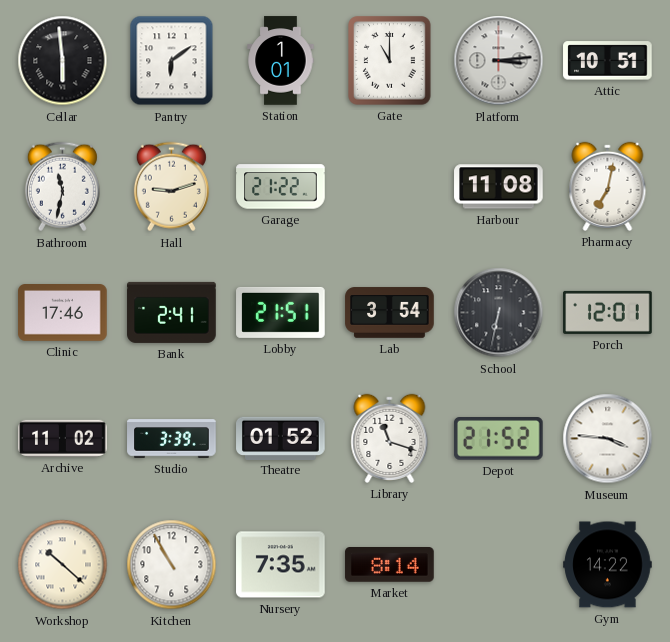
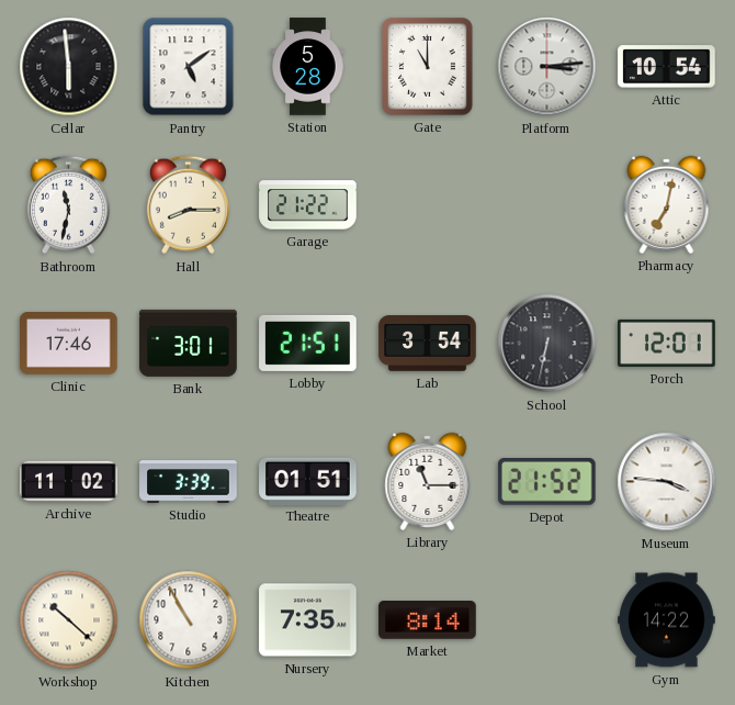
Pantry: 6:09 -> 5:09
Station: 1:01 -> 5:28
Attic: 10:51 -> 10:54
Hall: 9:12 -> 8:15
Harbour: 11:08 -> none
Bank: 2:41 -> 3:01
Theatre: 01:52 -> 01:51
Library: 11:18 -> 11:15
